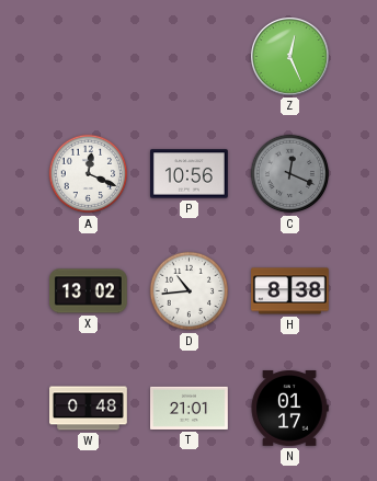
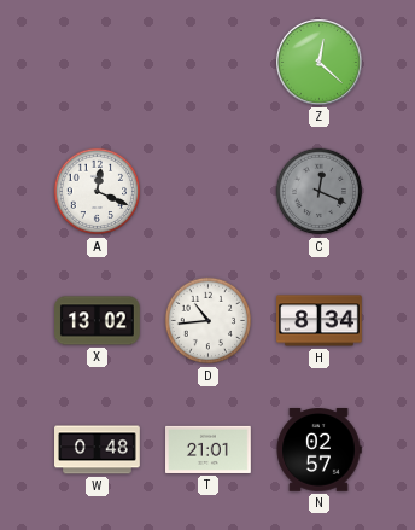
Z: 12:26 -> 12:22
P: 10:56 -> none
H: 8:38 -> 8:34
N: 01:17 -> 02:57
